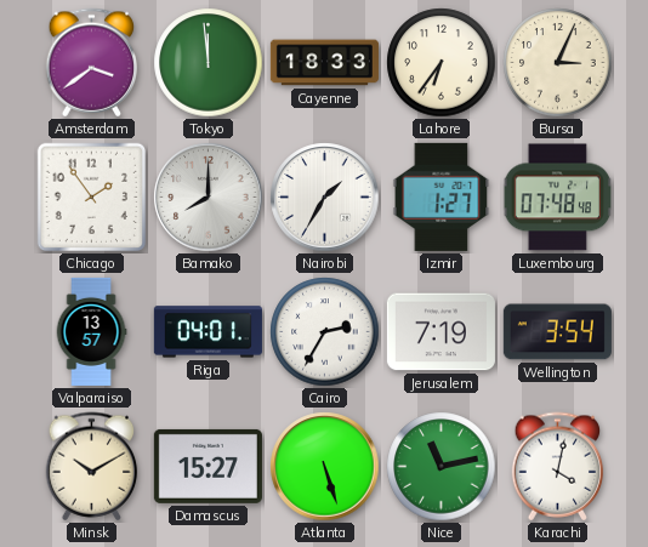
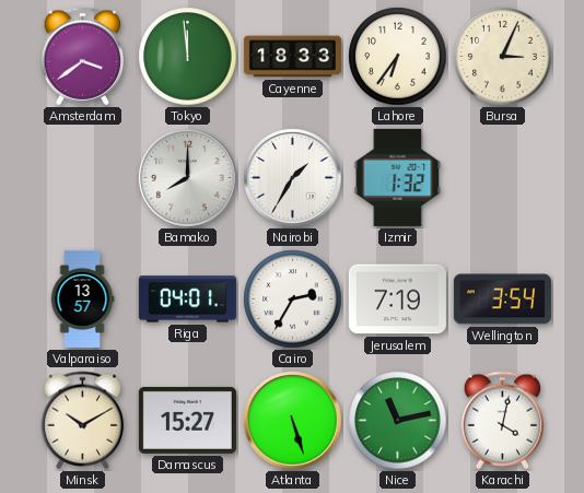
Chicago: 1:54 -> none
Izmir: 1:27 -> 1:32
Luxembourg: 07:48 -> none
